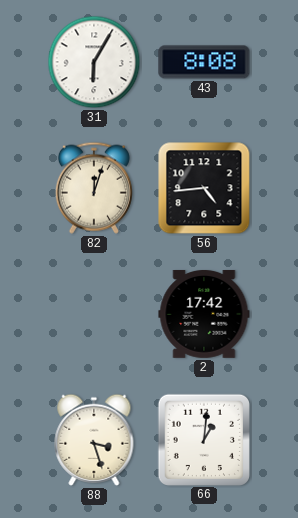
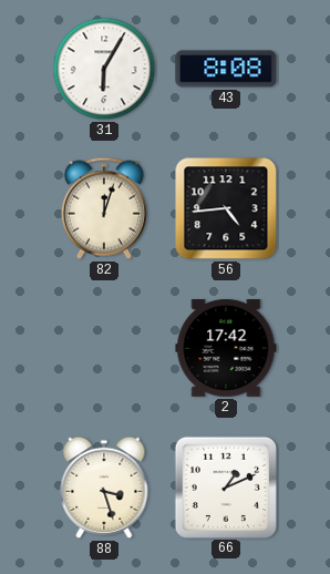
66: 1:01 -> 1:11
